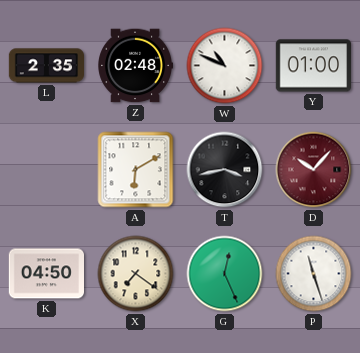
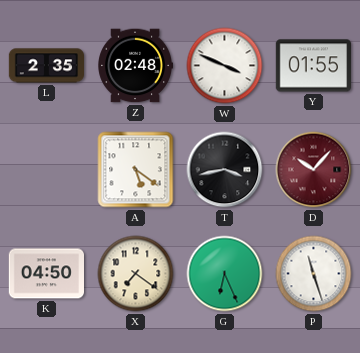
W: 10:49 -> 3:49
Y: 01:00 -> 01:55
A: 6:10 -> 5:21
G: 12:26 -> 6:26
